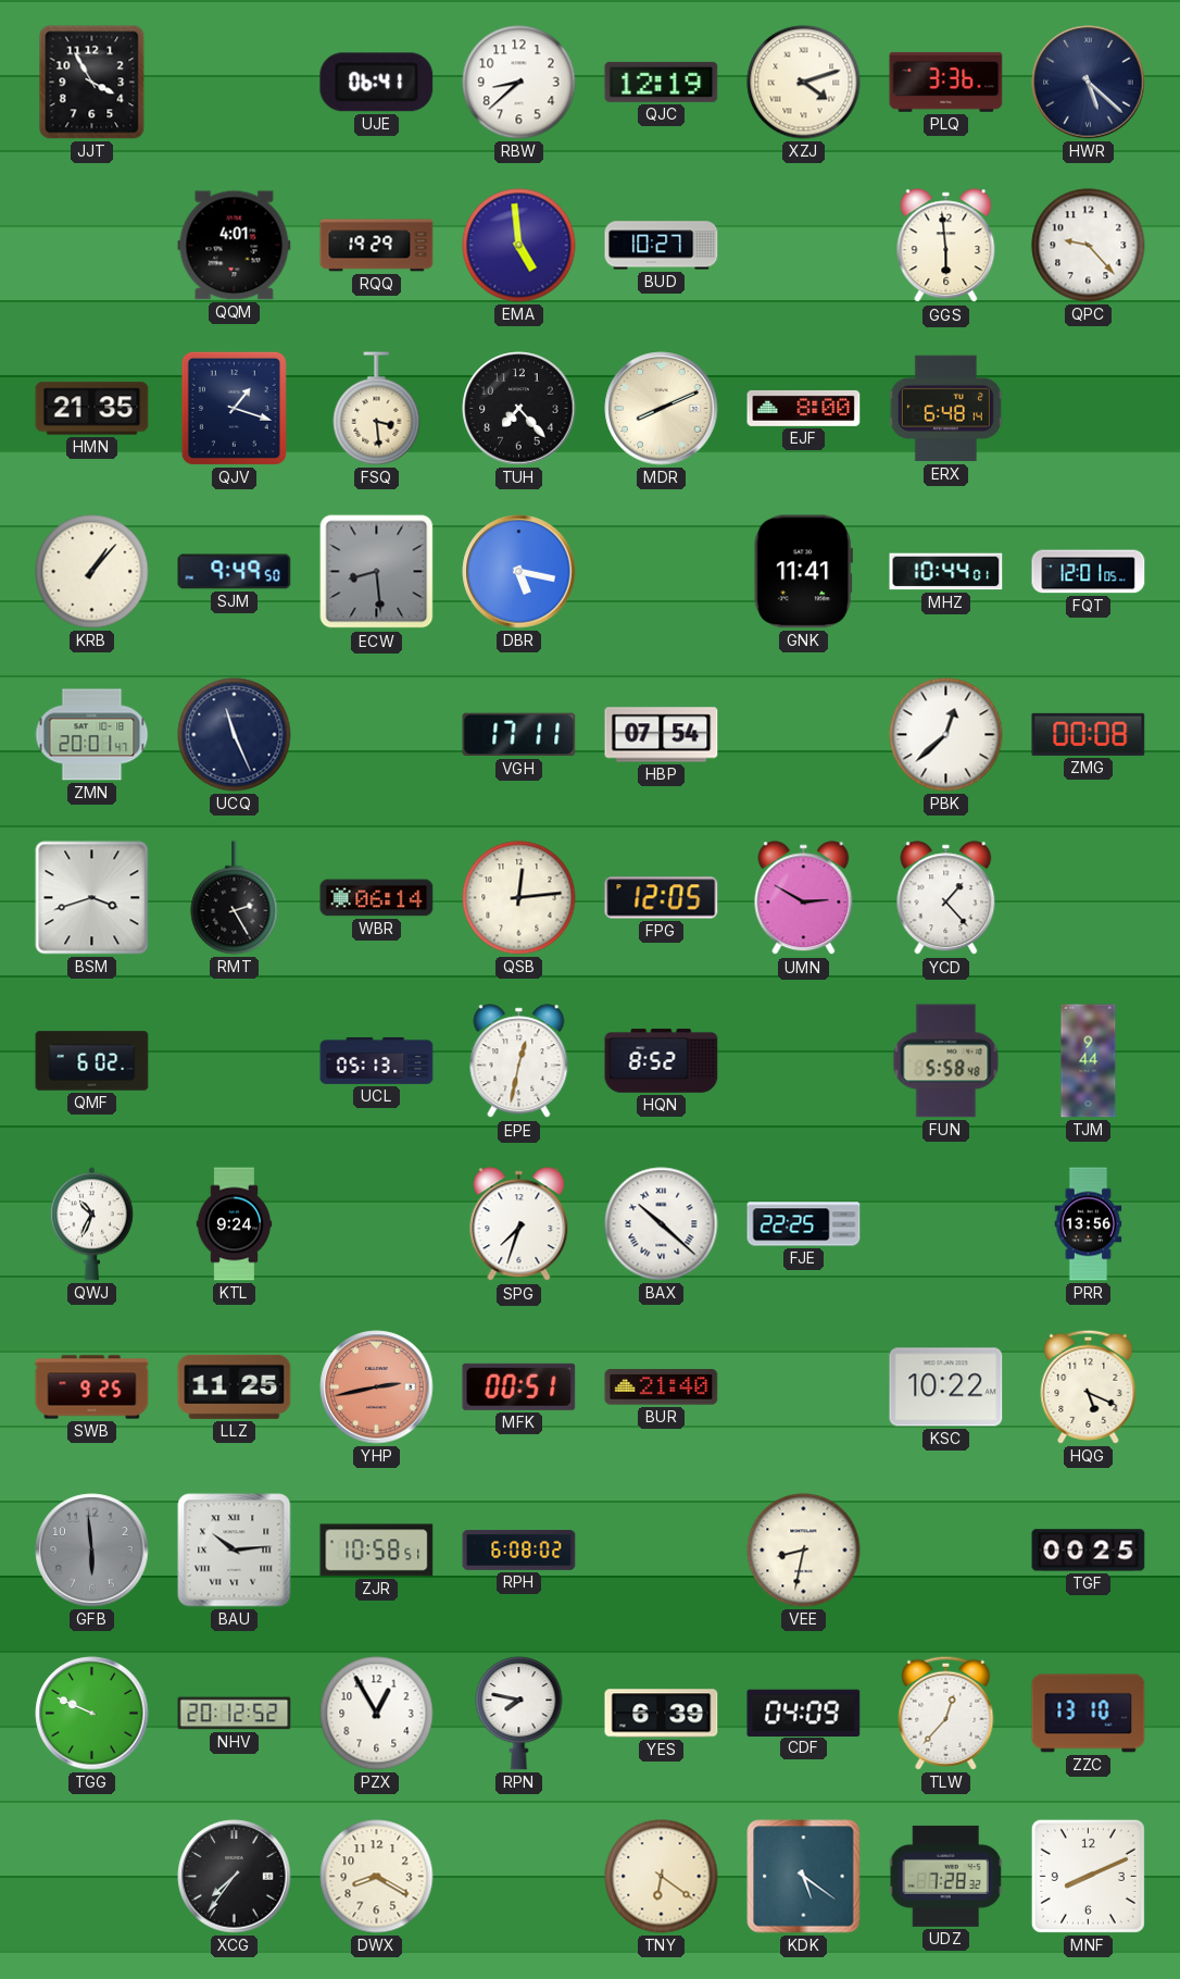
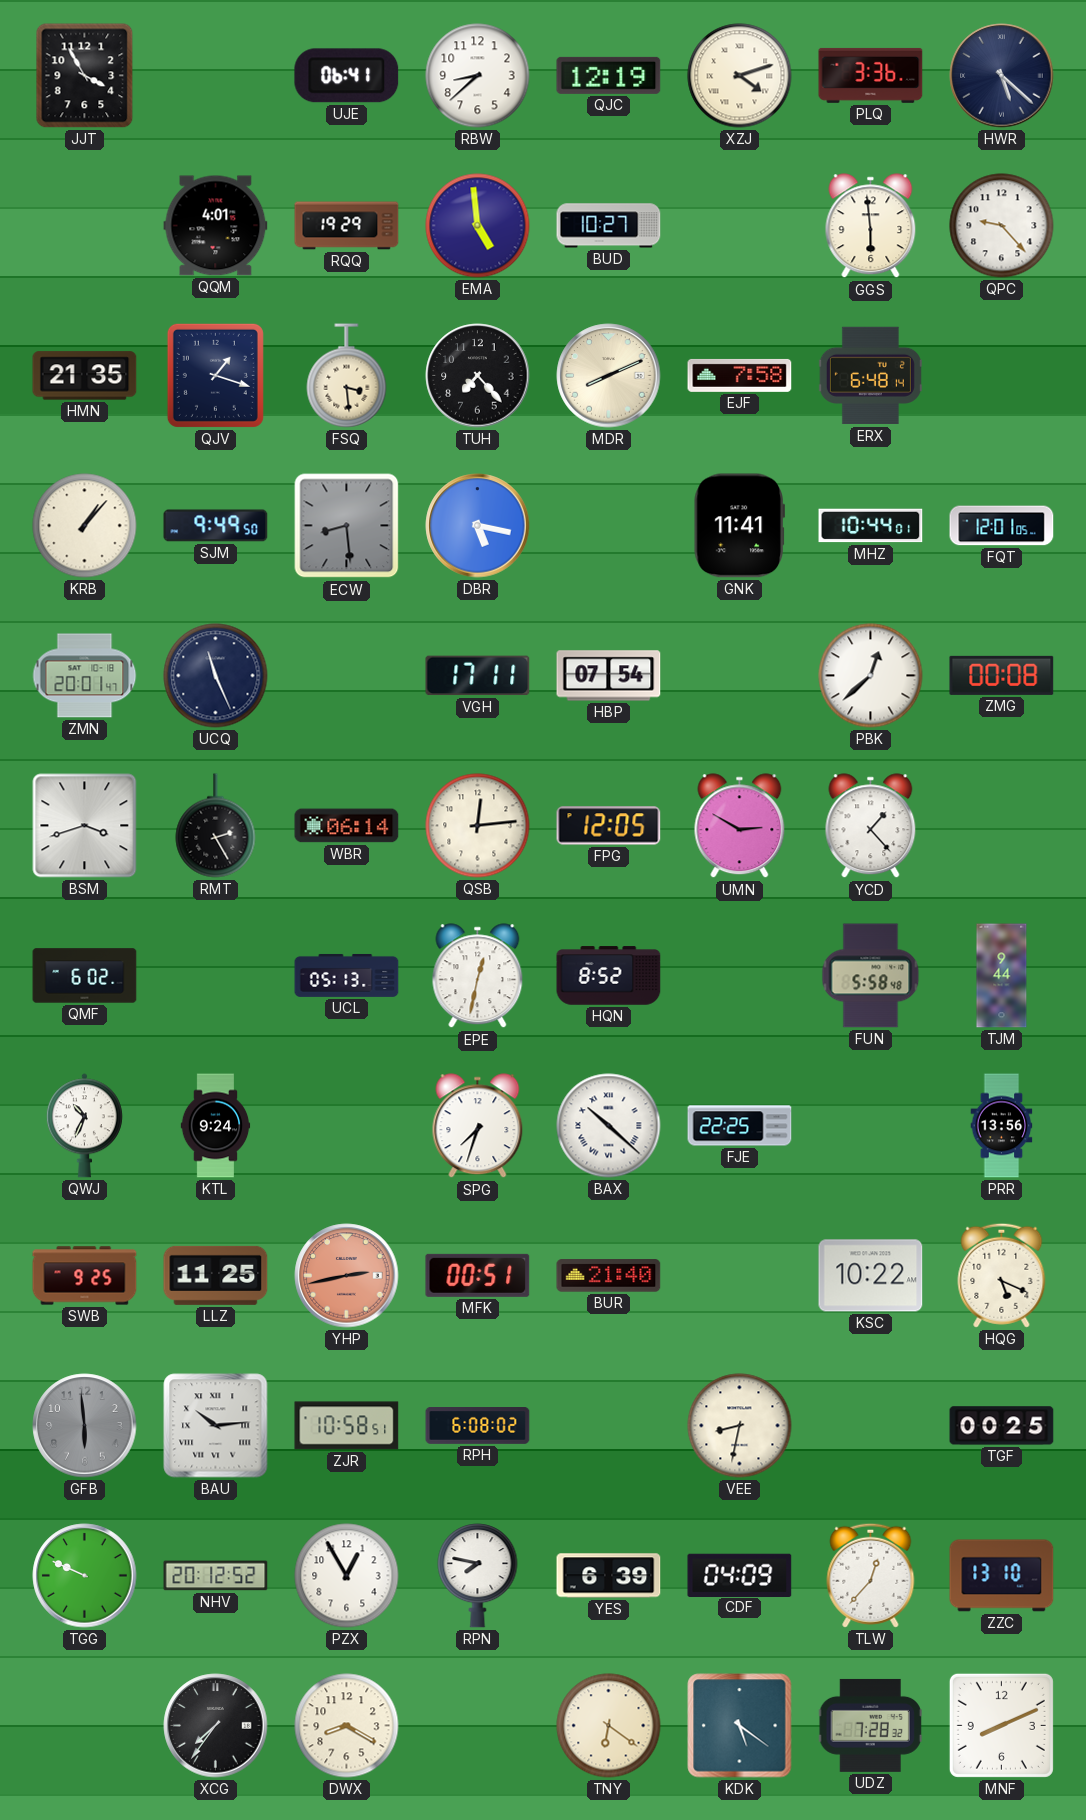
EJF: 8:00 -> 7:58
